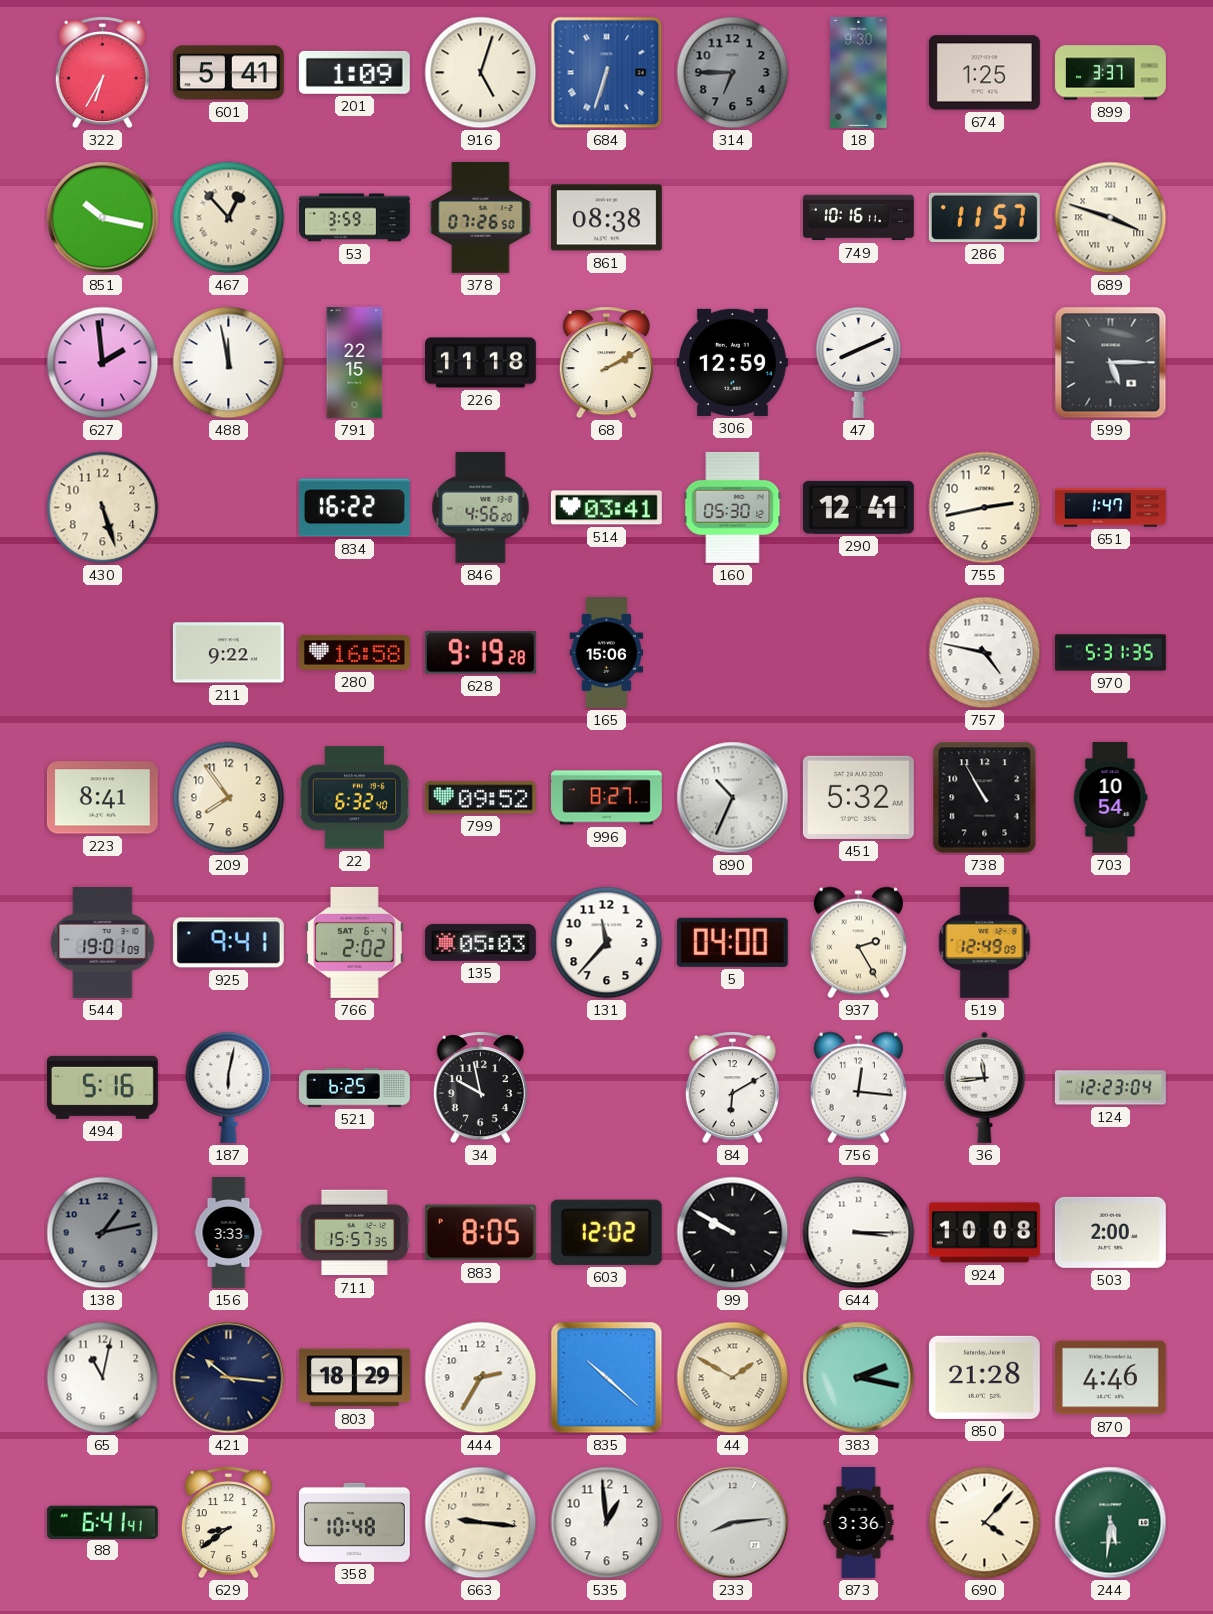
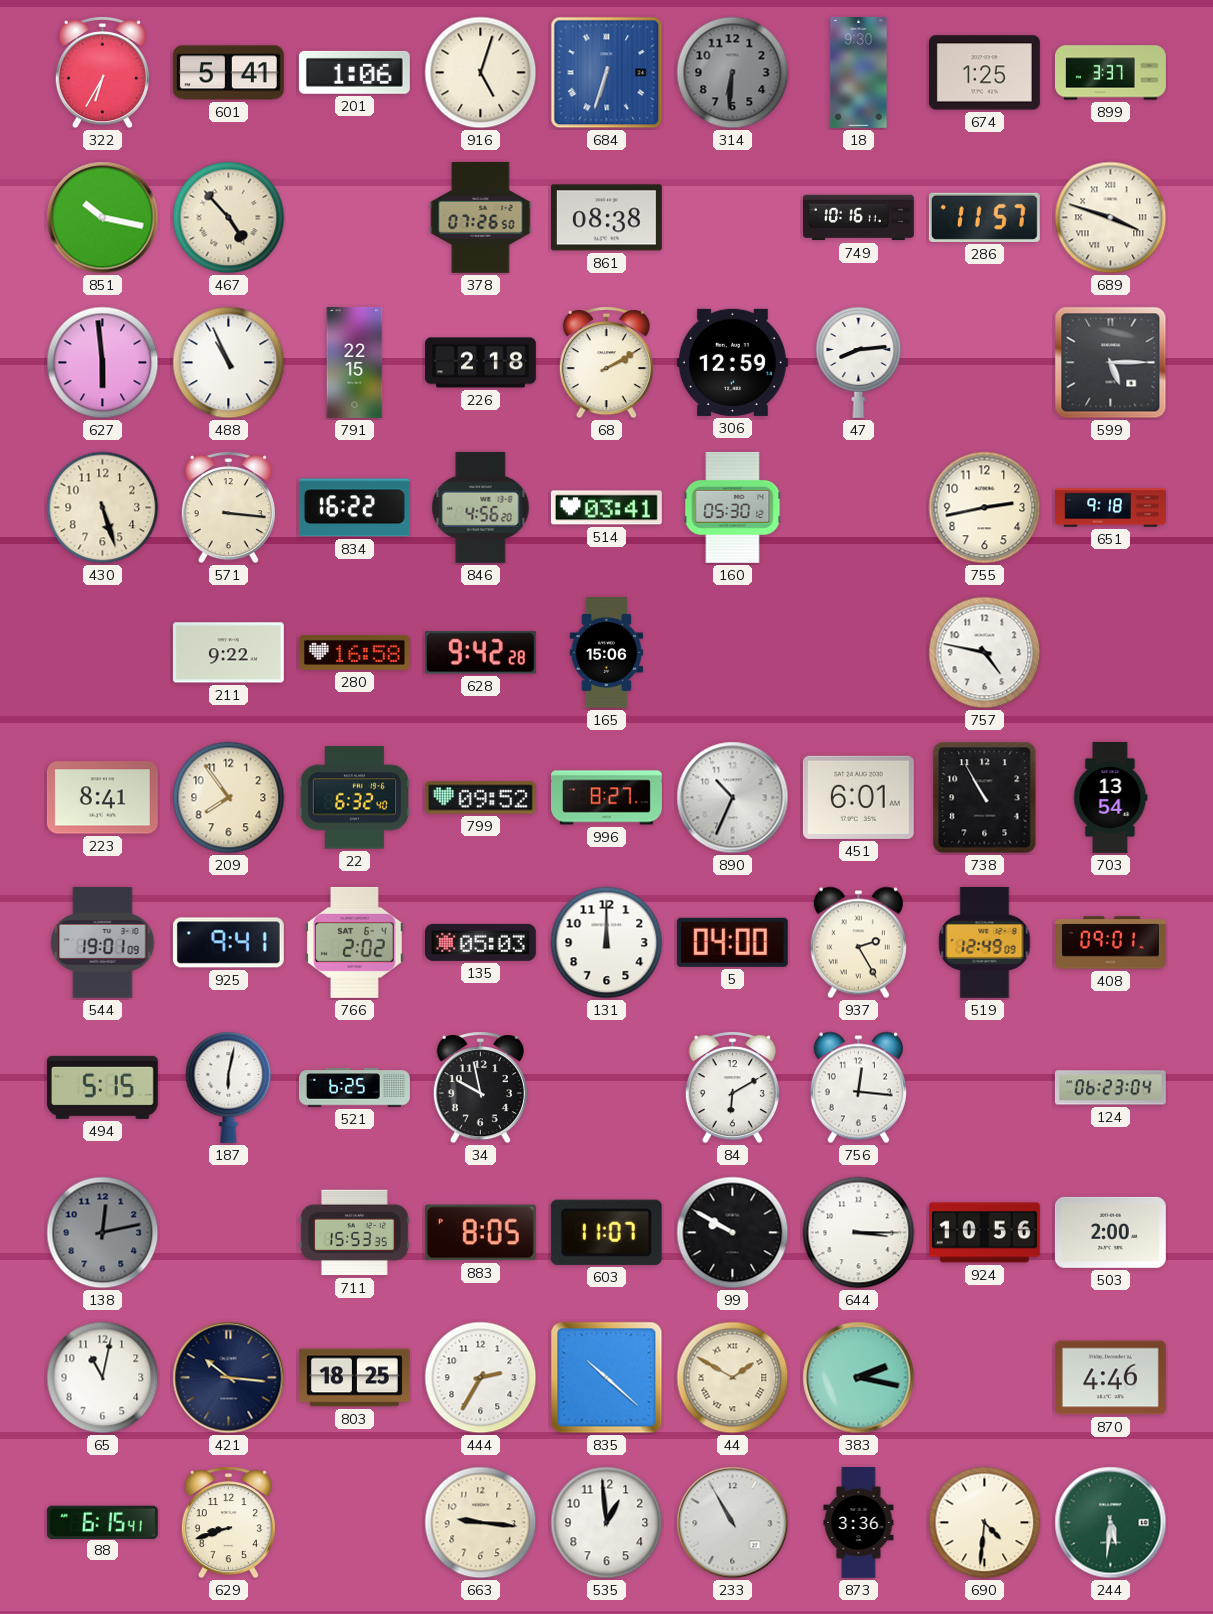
201: 1:09 -> 1:06
314: 6:45 -> 6:31
467: 12:53 -> 4:53
53: 3:59 -> none
627: 1:59 -> 5:59
488: 11:58 -> 10:56
226: 11:18 -> 2:18
47: 8:11 -> 8:14
571: none -> 3:16
290: 12:41 -> none
651: 1:47 -> 9:18
628: 9:19 -> 9:42
970: 5:31 -> none
451: 5:32 -> 6:01
703: 10:54 -> 13:54
131: 11:37 -> 12:00
408: none -> 09:01
494: 5:16 -> 5:15
36: 11:44 -> none
124: 12:23 -> 06:23
138: 1:13 -> 12:13
156: 3:33 -> none
711: 15:57 -> 15:53
603: 12:02 -> 11:07
924: 10:08 -> 10:56
803: 18:29 -> 18:25
850: 21:28 -> none
88: 6:41 -> 6:15
629: 8:39 -> 8:42
358: 10:48 -> none
233: 8:14 -> 10:55
690: 4:07 -> 4:31
